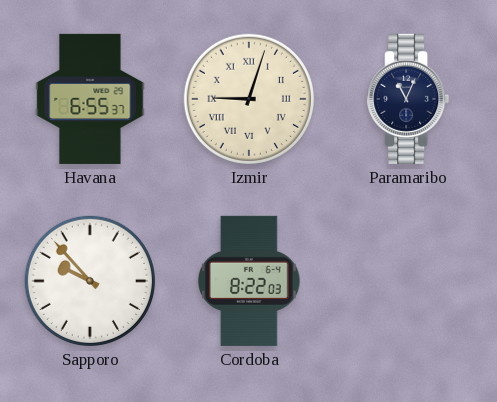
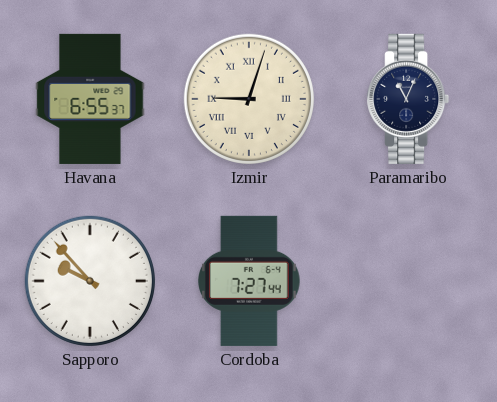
Cordoba: 8:22 -> 7:27
